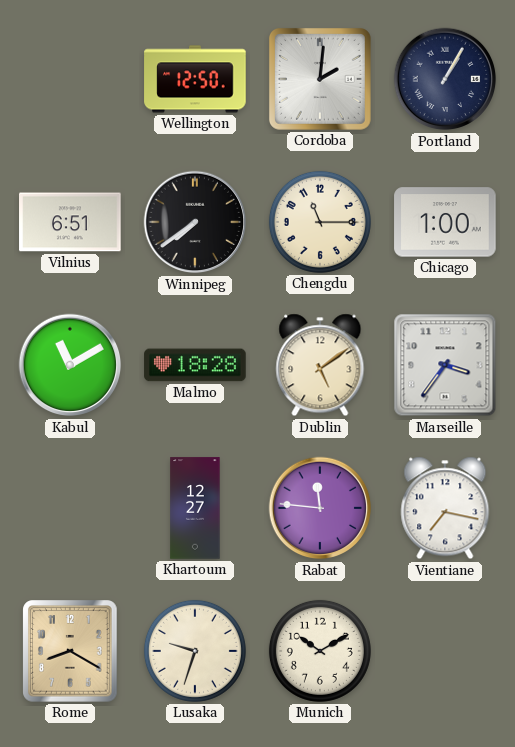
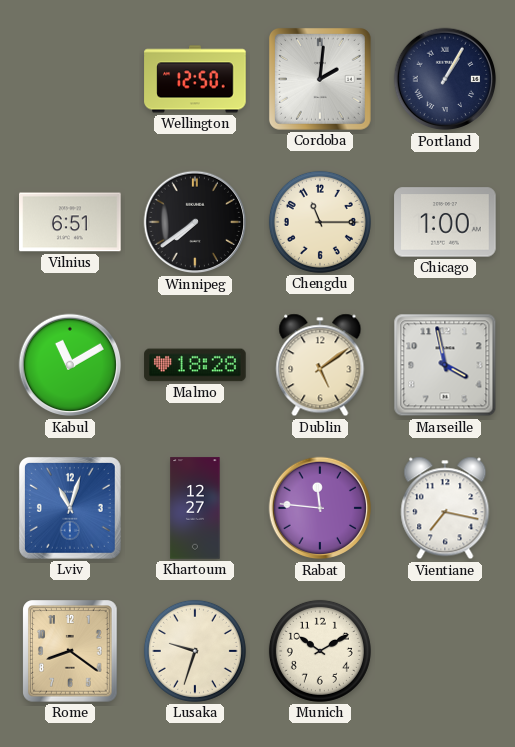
Marseille: 3:36 -> 3:58
Lviv: none -> 11:03
Rome: 8:20 -> 8:21
